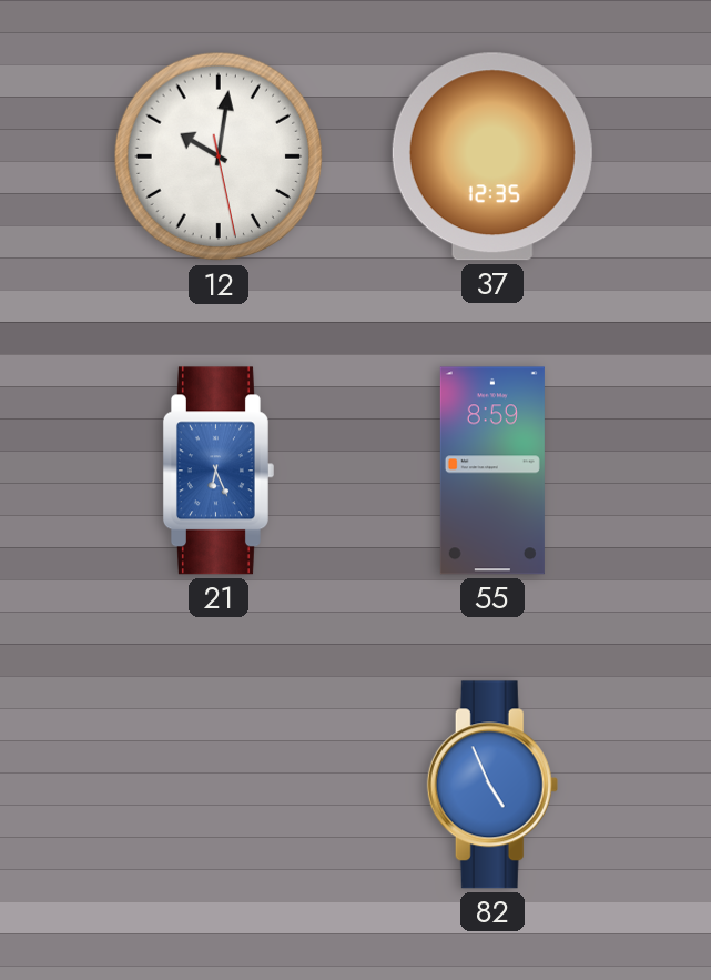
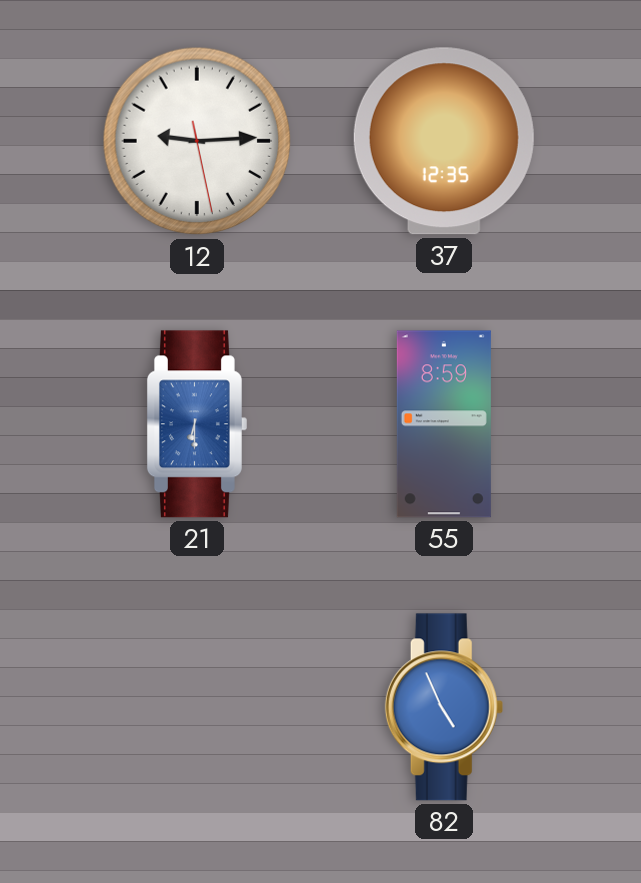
12: 10:01 -> 9:14
21: 6:26 -> 6:30
